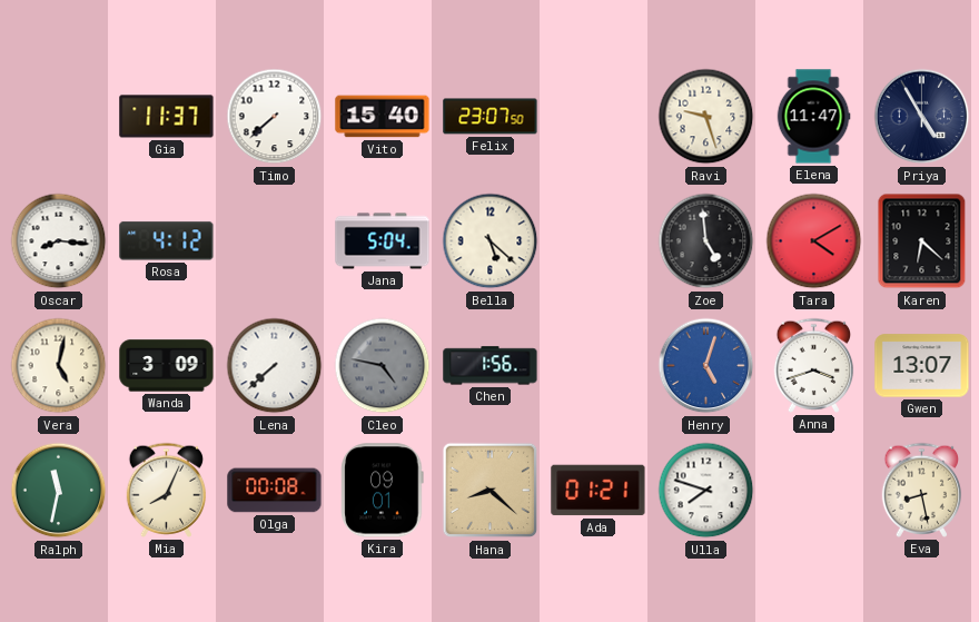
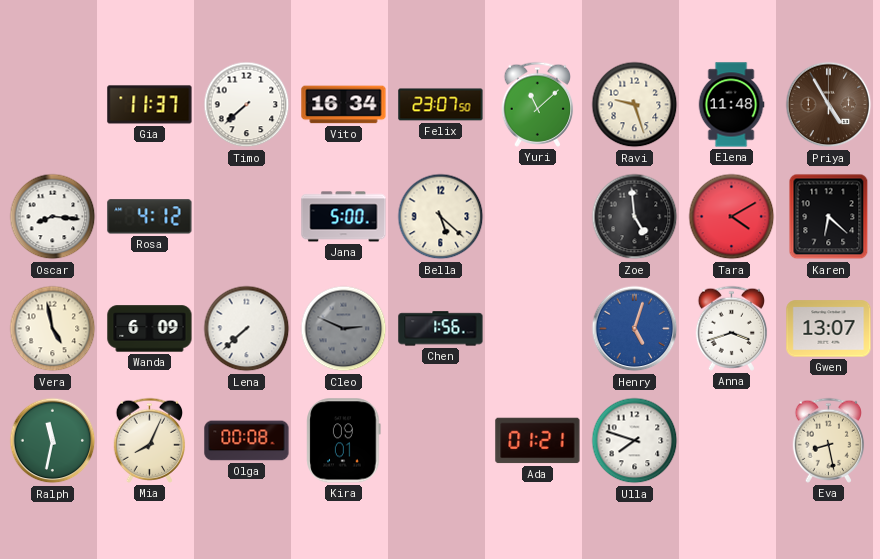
Vito: 15:40 -> 16:34
Yuri: none -> 11:08
Elena: 11:47 -> 11:48
Priya dial: navy -> brown
Jana: 5:04 -> 5:00
Vera: 5:02 -> 4:58
Wanda: 3:09 -> 6:09
Cleo: 4:47 -> 2:49
Hana: 8:22 -> none
